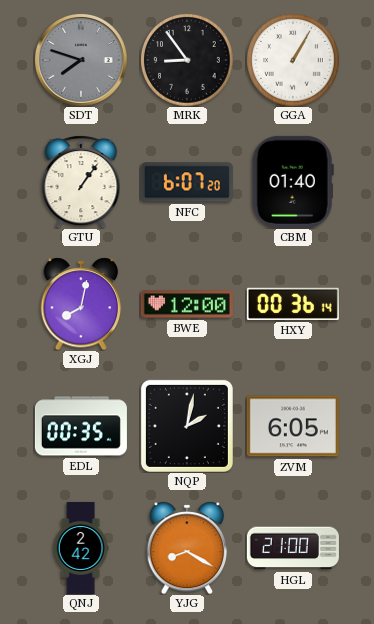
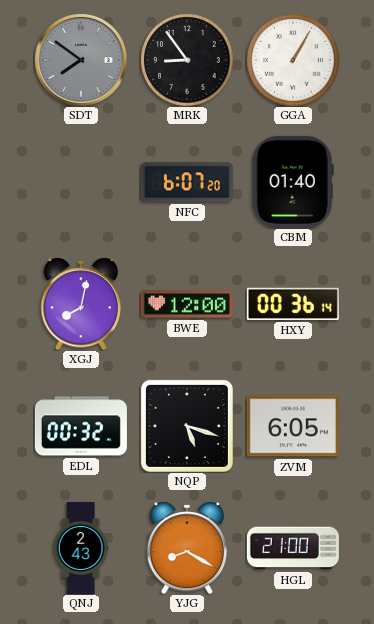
SDT: 7:48 -> 7:51
GTU: 1:06 -> none
EDL: 00:35 -> 00:32
NQP: 2:02 -> 5:18
QNJ: 2:42 -> 2:43
